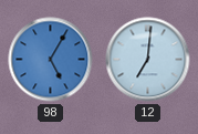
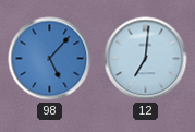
98: 5:05 -> 5:07
